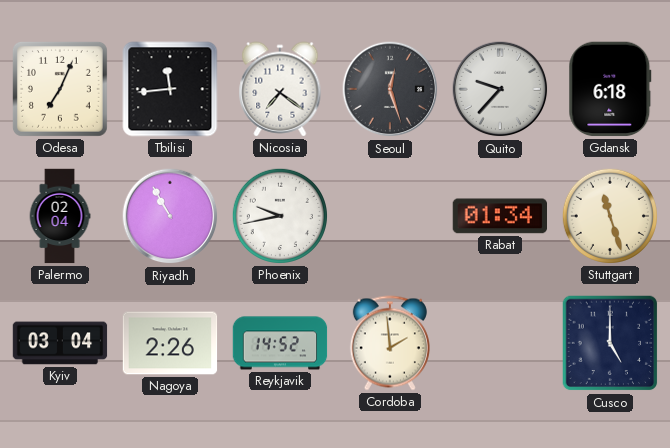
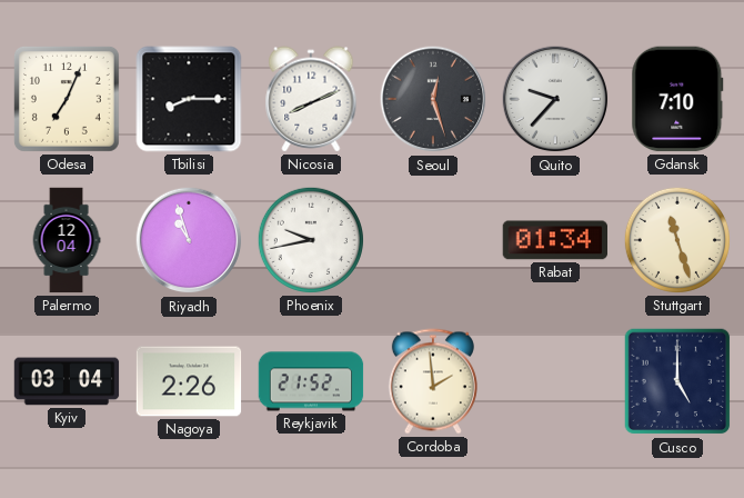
Tbilisi: 11:44 -> 8:15
Nicosia: 7:21 -> 8:11
Gdansk: 6:18 -> 7:10
Palermo: 02:04 -> 12:04
Riyadh: 10:55 -> 10:57
Reykjavik: 14:52 -> 21:52
